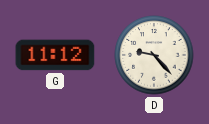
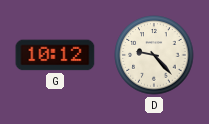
G: 11:12 -> 10:12
